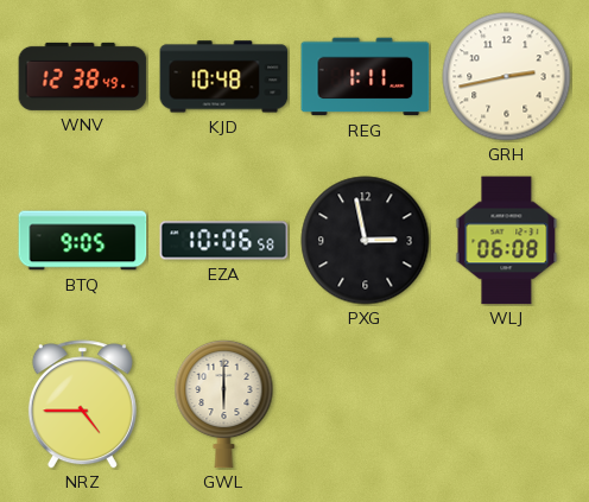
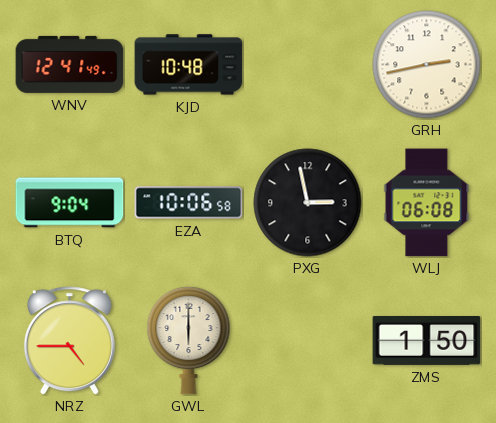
WNV: 12:38 -> 12:41
REG: 1:11 -> none
BTQ: 9:05 -> 9:04
ZMS: none -> 1:50
